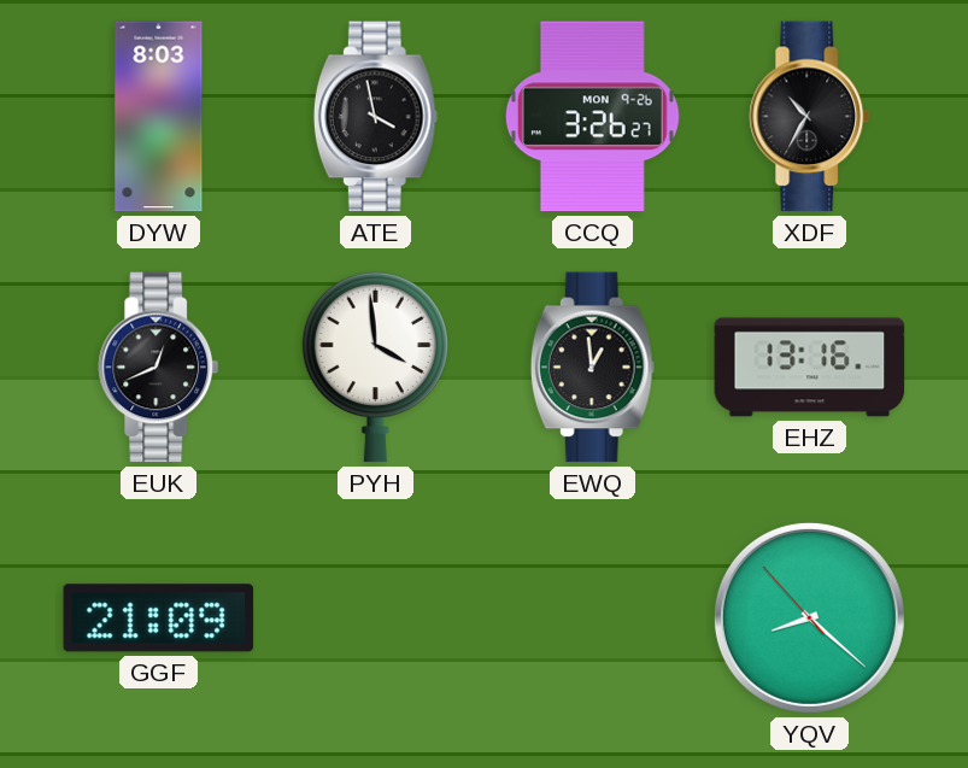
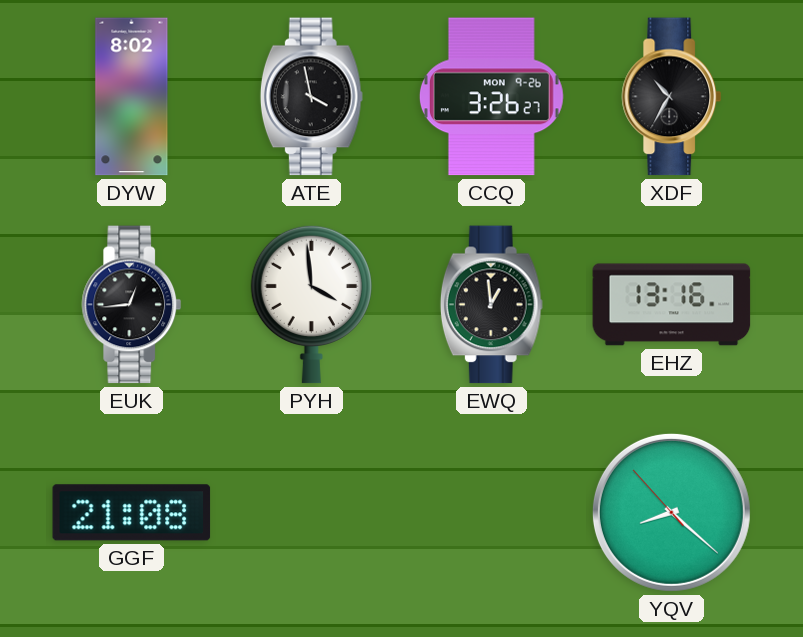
DYW: 8:03 -> 8:02
EUK: 12:41 -> 12:44
GGF: 21:09 -> 21:08
